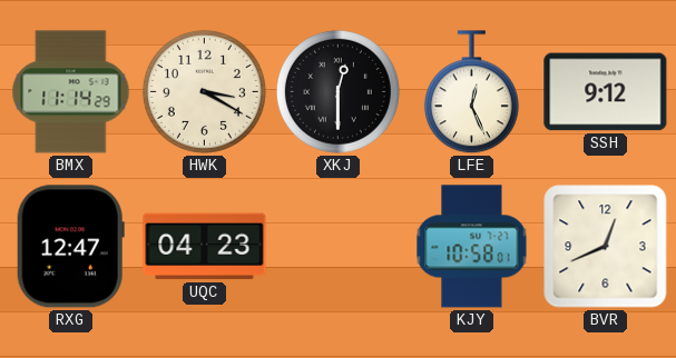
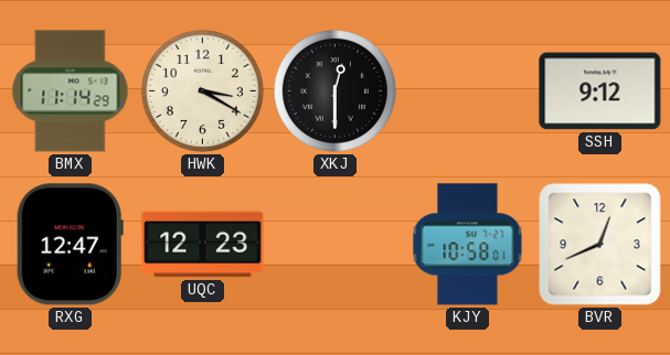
LFE: 12:26 -> none
UQC: 04:23 -> 12:23
